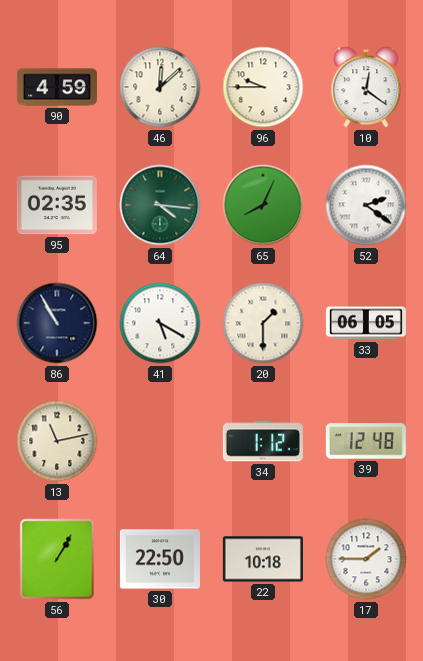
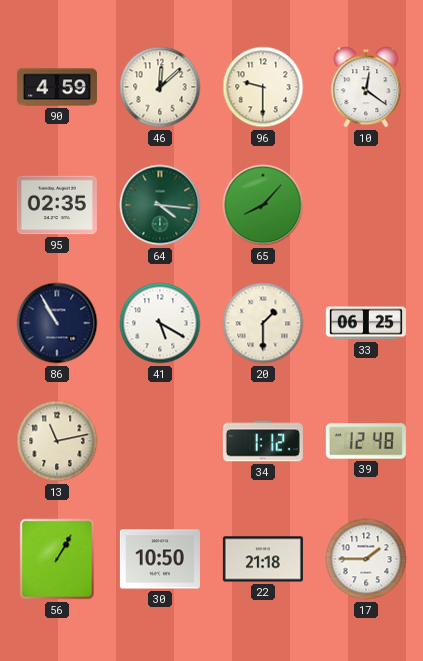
96: 9:45 -> 9:30
65: 8:04 -> 8:07
52: 2:21 -> none
33: 06:05 -> 06:25
30: 22:50 -> 10:50
22: 10:18 -> 21:18
